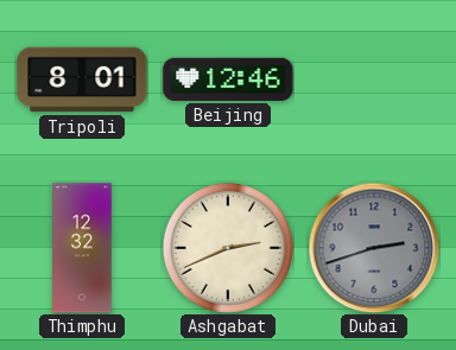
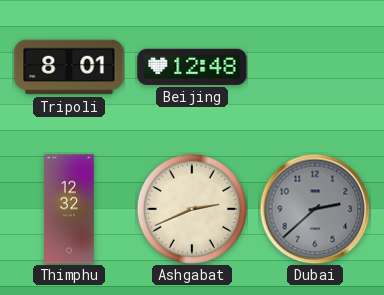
Beijing: 12:46 -> 12:48
Dubai: 2:42 -> 2:38
